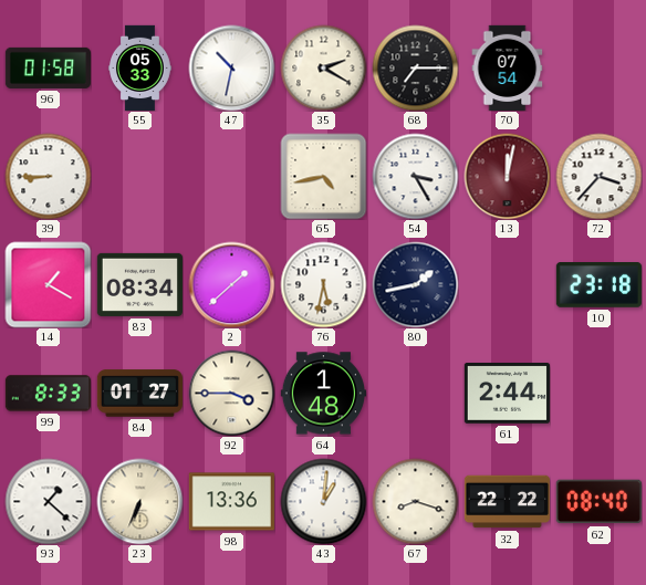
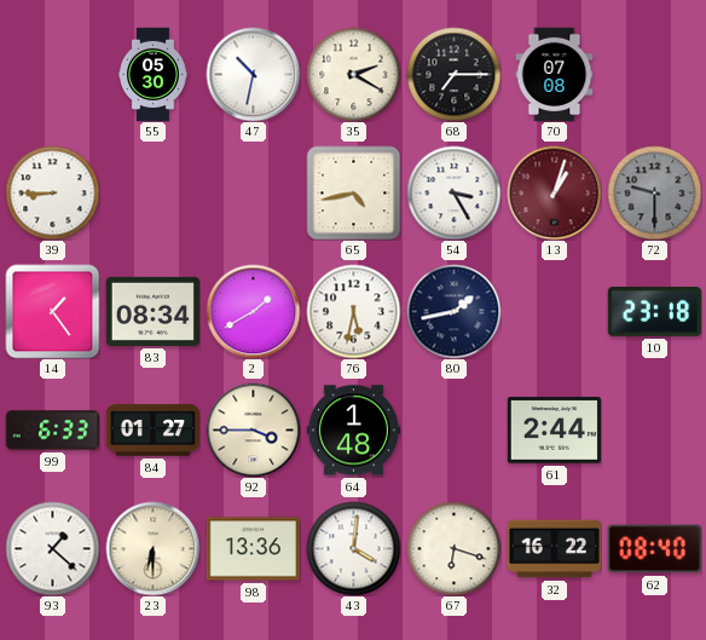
96: 01:58 -> none
55: 05:33 -> 05:30
70: 07:54 -> 07:08
13: 12:02 -> 1:03
72: 3:37 -> 9:30
72 dial: white -> grey
14: 1:20 -> 1:24
2: 1:38 -> 1:40
99: 8:33 -> 6:33
23: 6:34 -> 6:30
43: 1:01 -> 4:01
67: 8:18 -> 6:18
32: 22:22 -> 16:22
